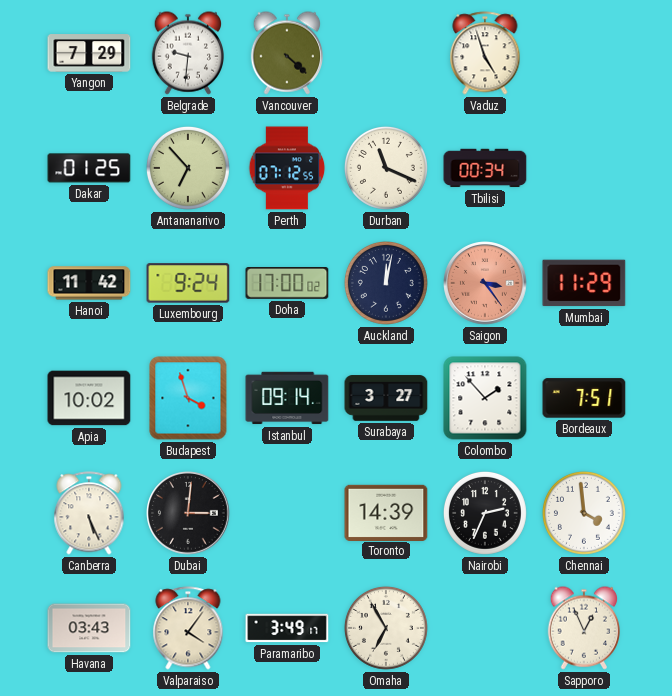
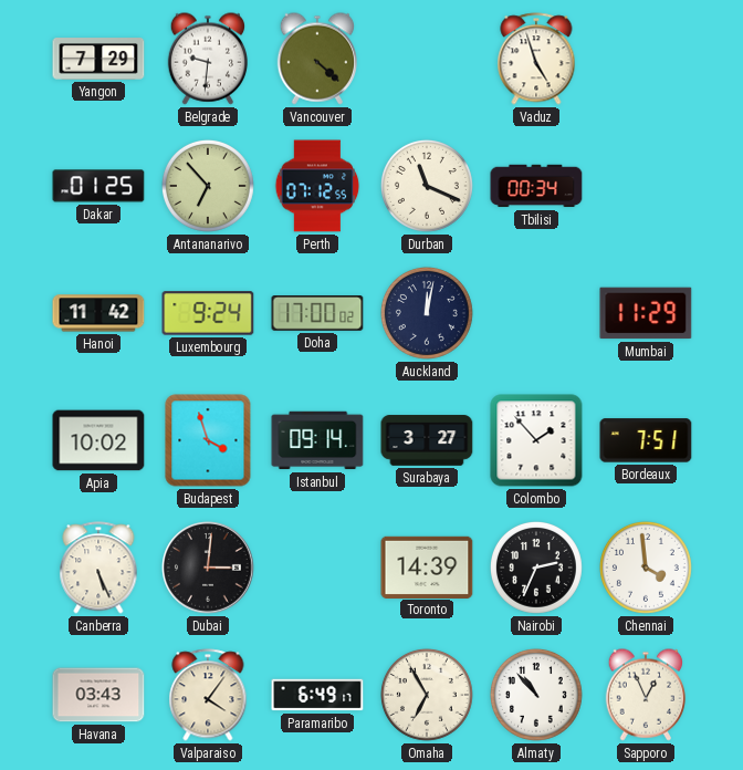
Saigon: 3:24 -> none
Paramaribo: 3:49 -> 6:49
Almaty: none -> 10:53
